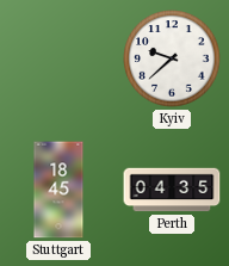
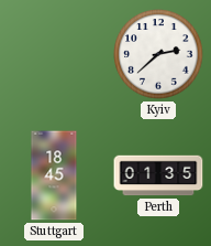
Kyiv: 9:38 -> 2:38
Perth: 04:35 -> 01:35
